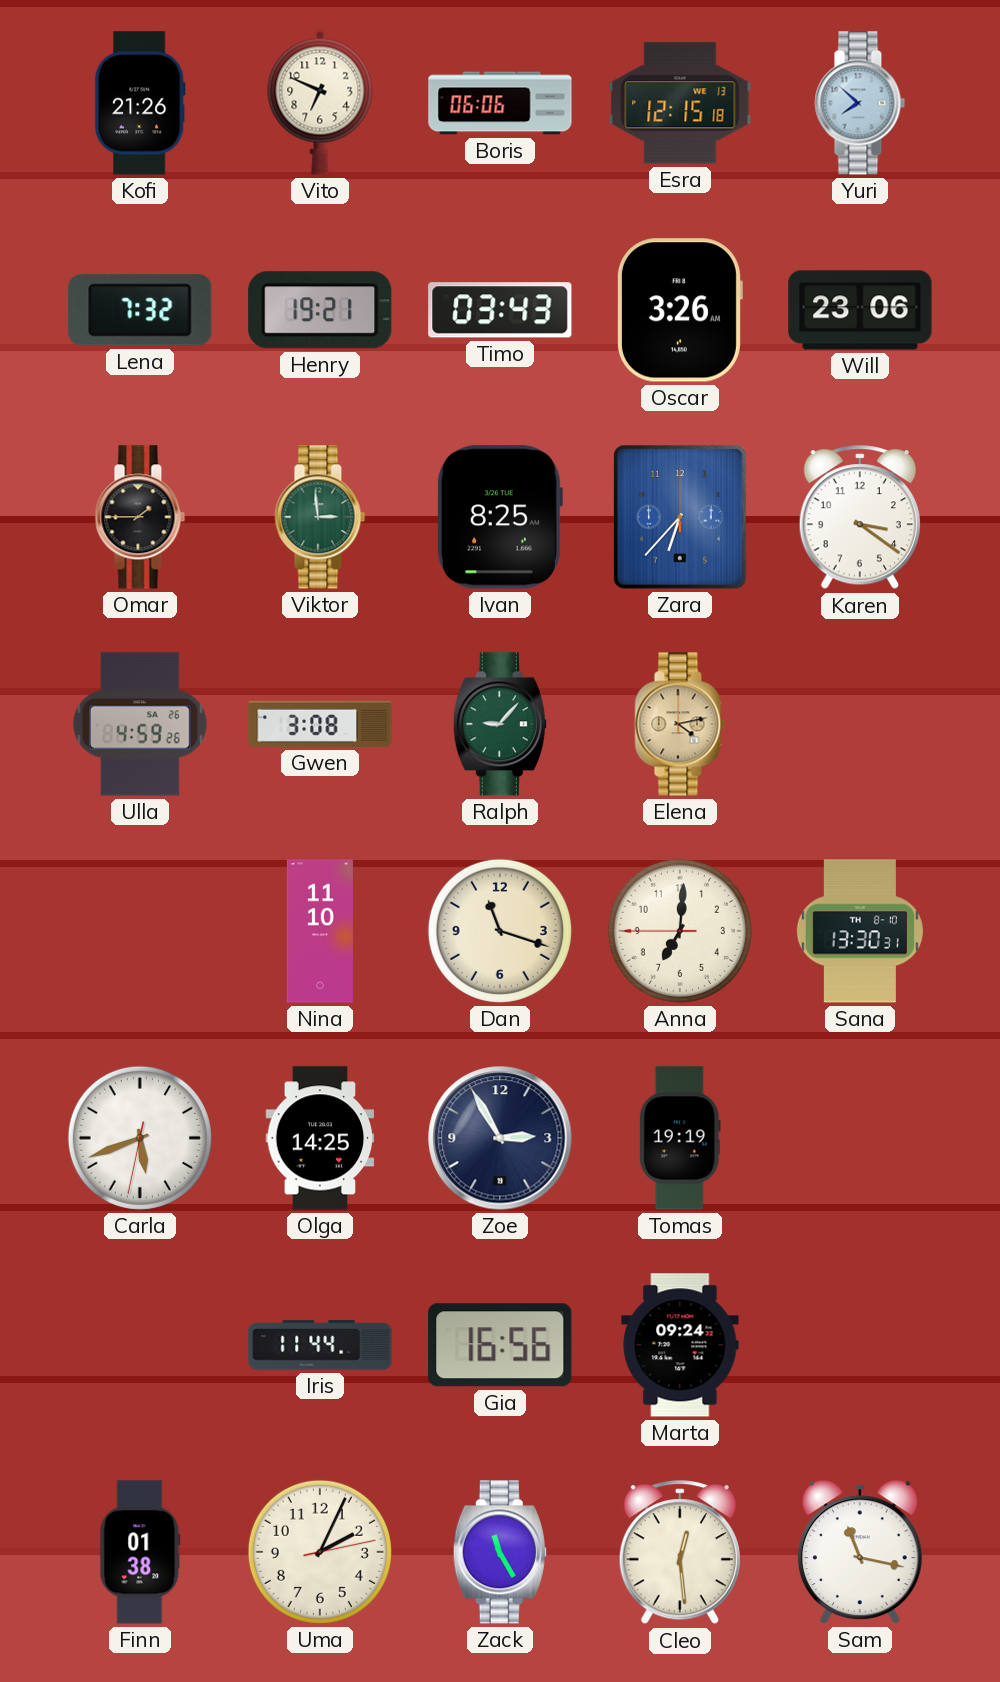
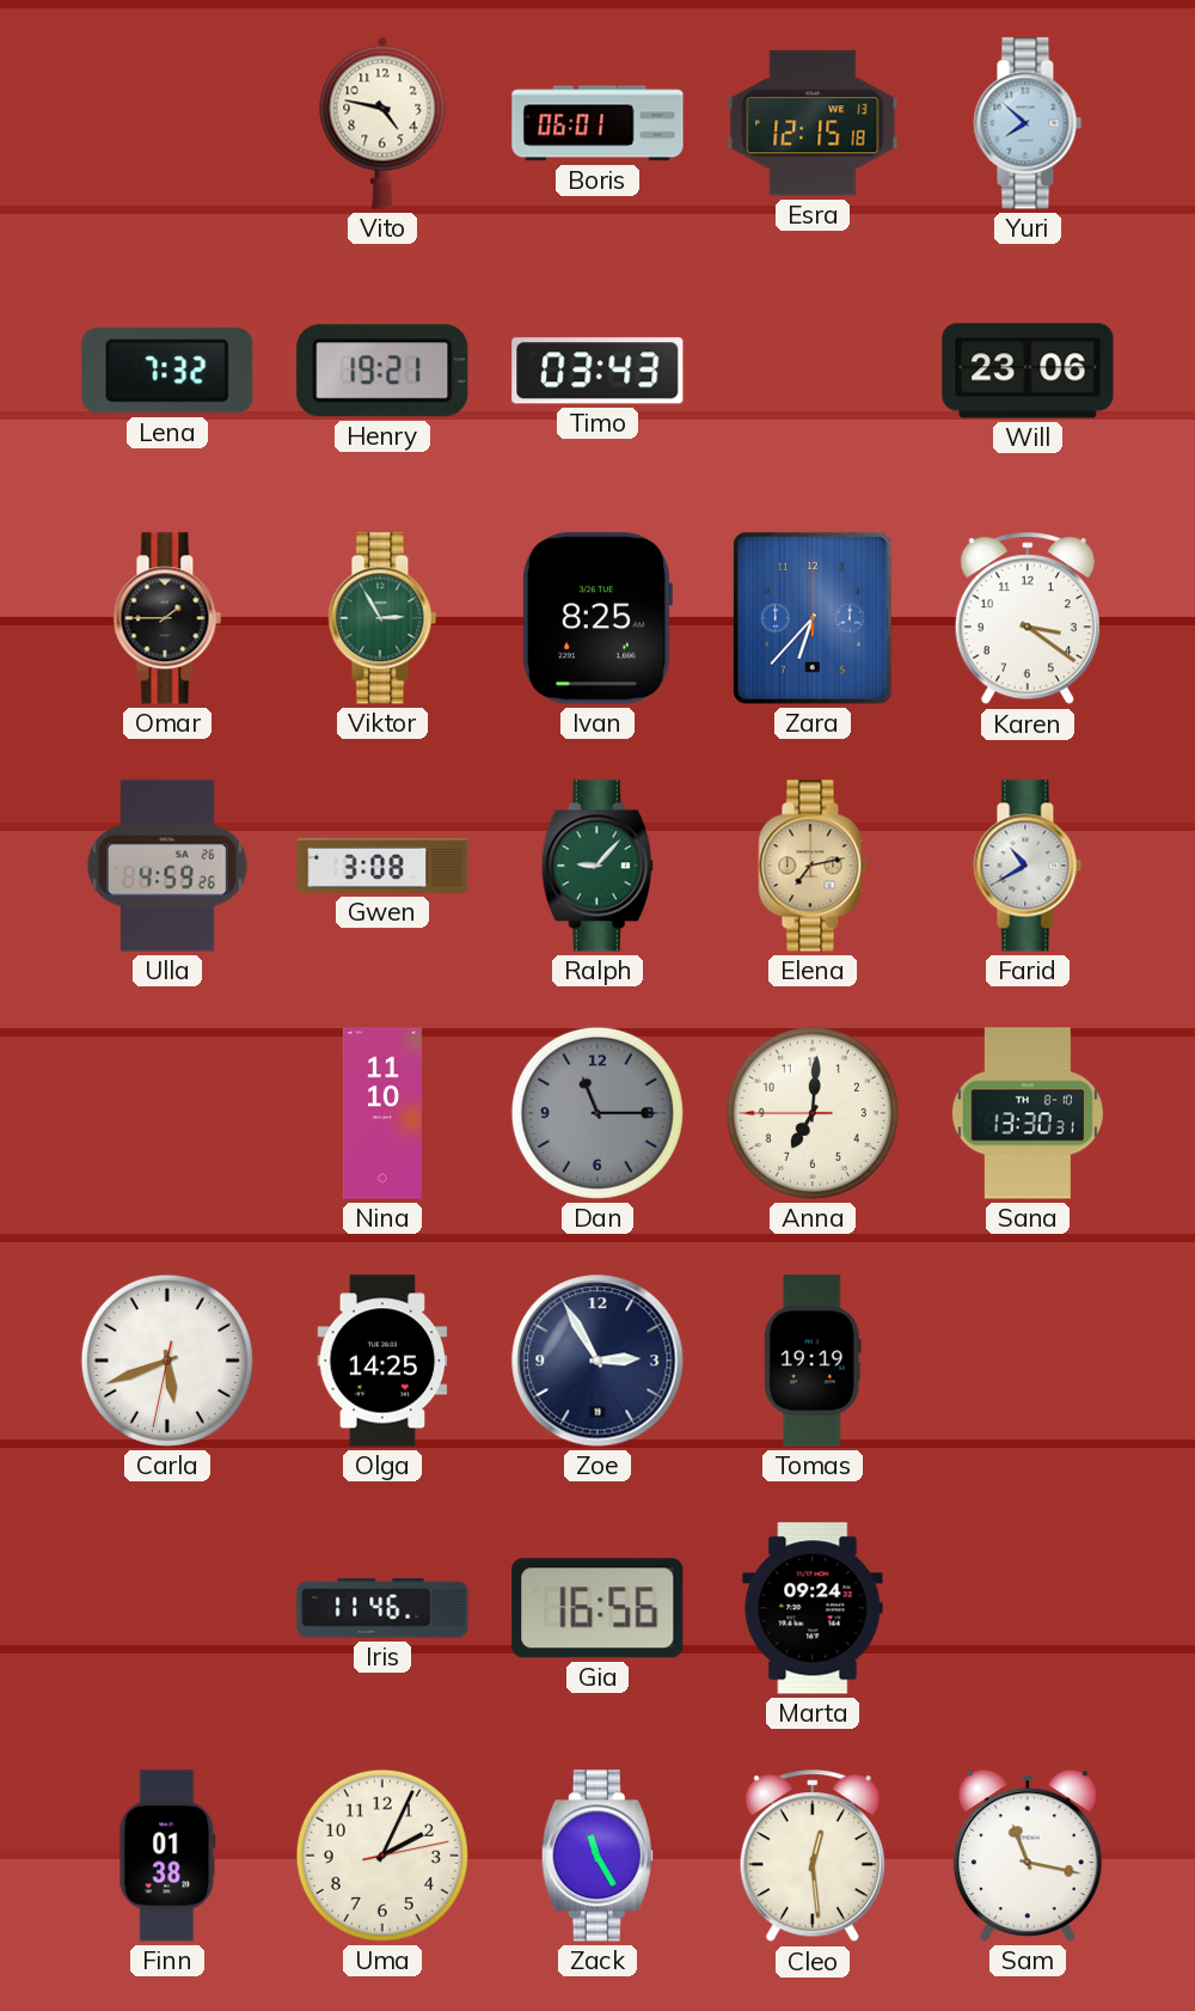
Kofi: 21:26 -> none
Vito: 6:49 -> 4:47
Boris: 06:06 -> 06:01
Oscar: 3:26 -> none
Viktor: 2:59 -> 2:55
Elena: 4:13 -> 7:13
Farid: none -> 10:40
Dan: 11:18 -> 11:15
Dan dial: cream -> grey
Iris: 11:44 -> 11:46
